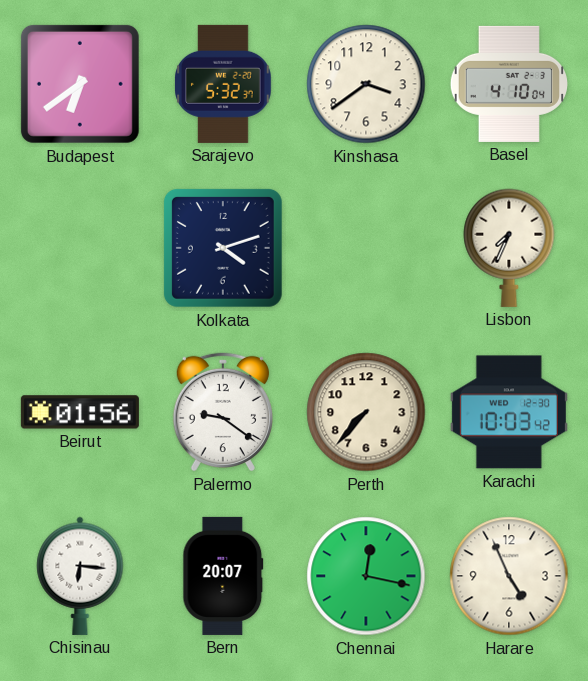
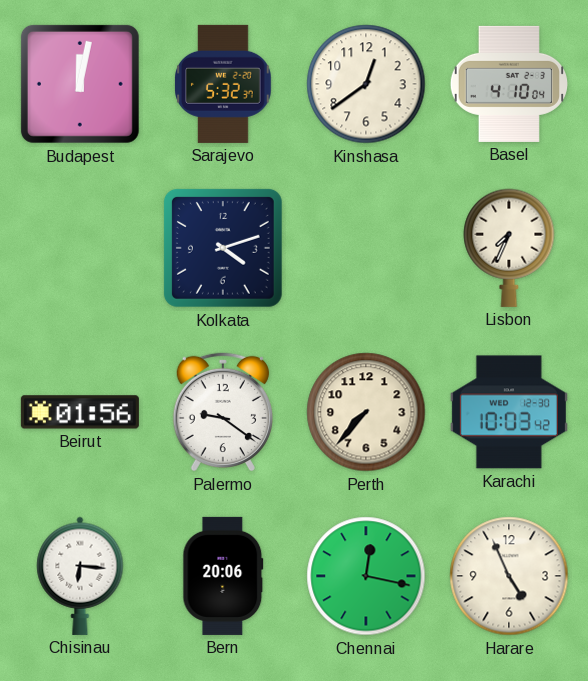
Budapest: 6:39 -> 12:02
Kinshasa: 3:39 -> 12:39
Bern: 20:07 -> 20:06
